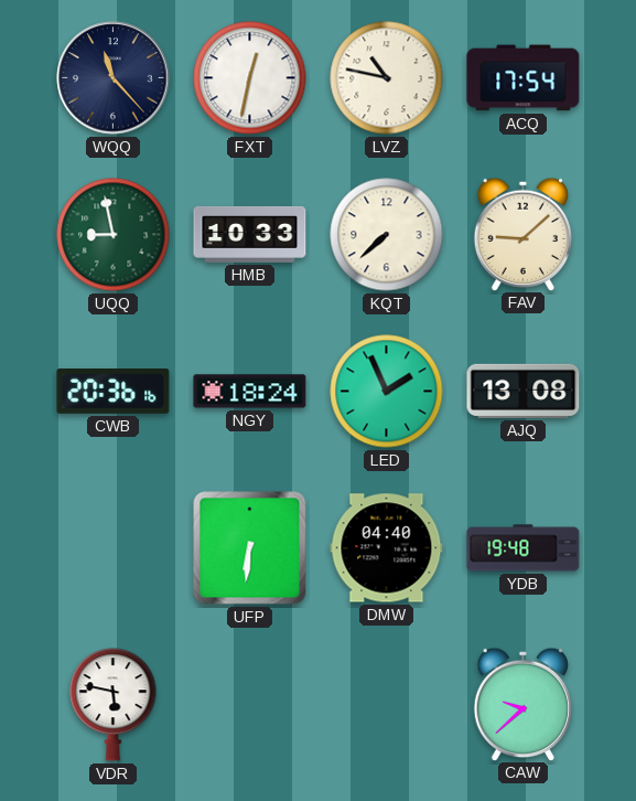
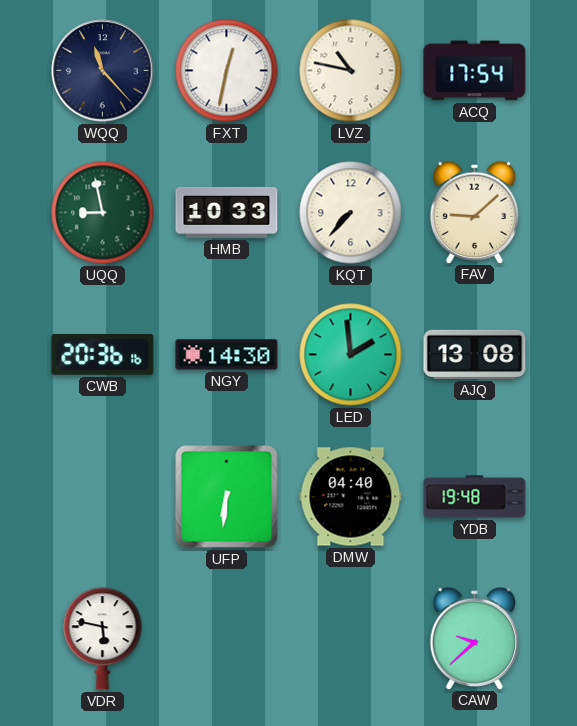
KQT: 7:38 -> 7:37
NGY: 18:24 -> 14:30
LED: 1:56 -> 1:59
